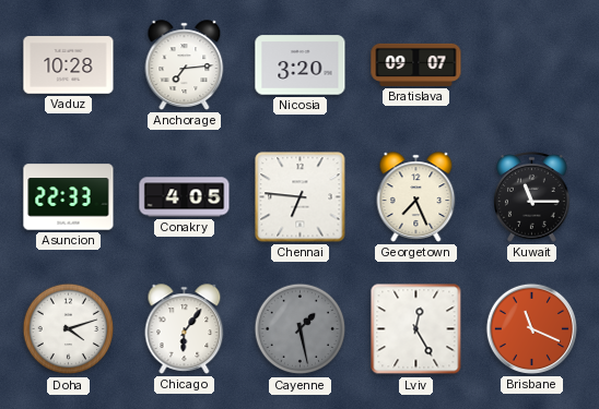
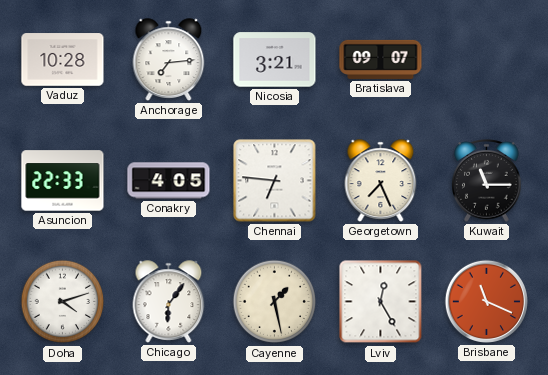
Nicosia: 3:20 -> 3:21
Cayenne dial: grey -> cream
